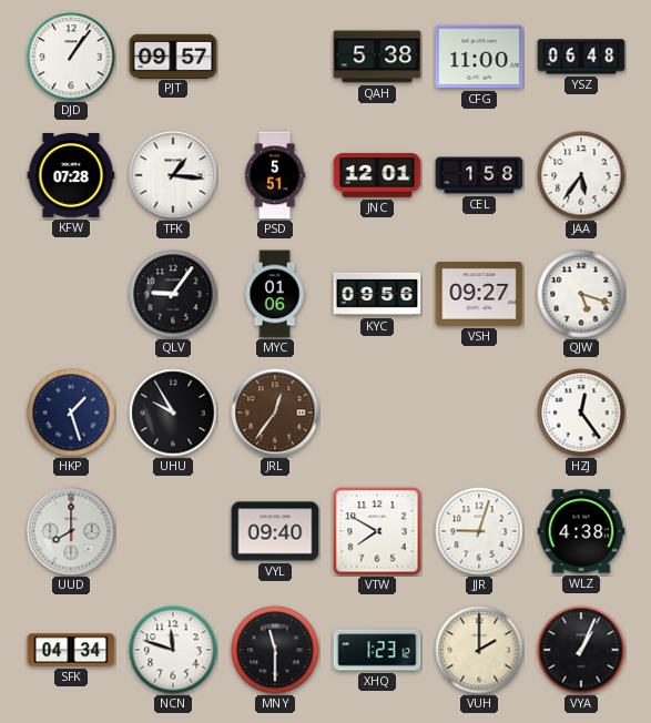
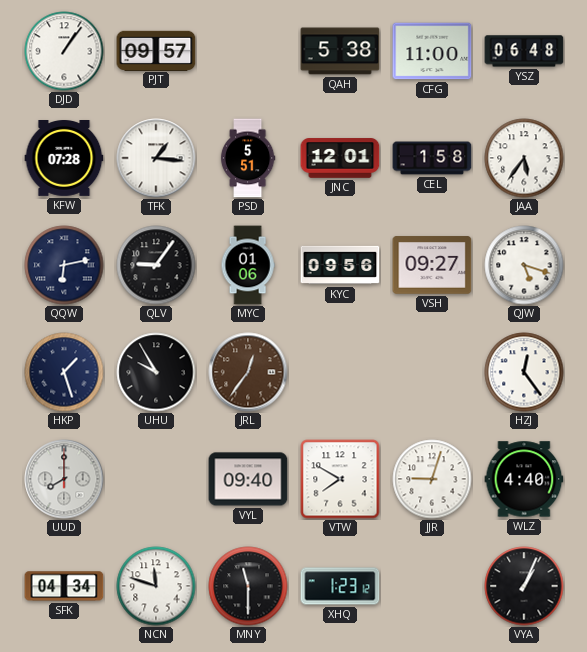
QQW: none -> 6:13
WLZ: 4:38 -> 4:40
VUH: 2:00 -> none
